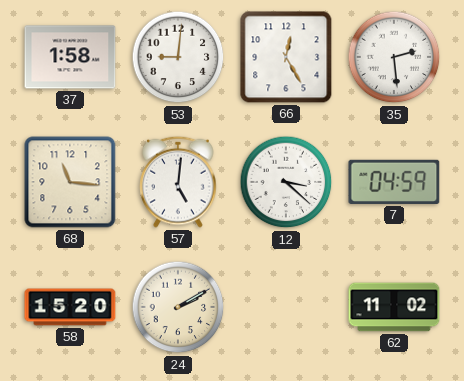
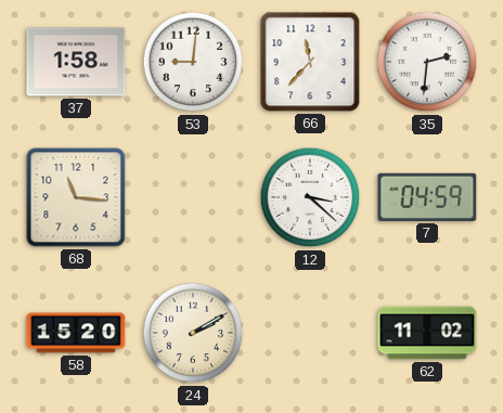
66: 12:25 -> 11:37
35: 2:29 -> 2:31
57: 5:01 -> none
